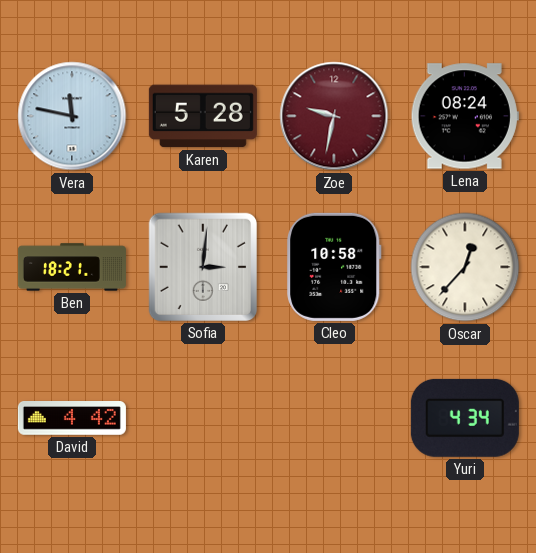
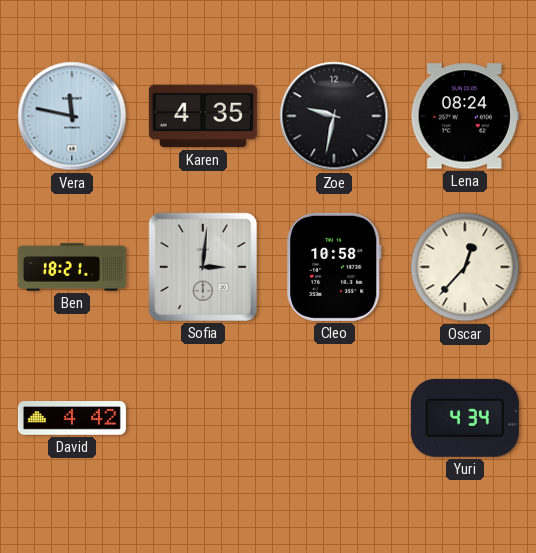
Karen: 5:28 -> 4:35
Zoe dial: burgundy -> black
